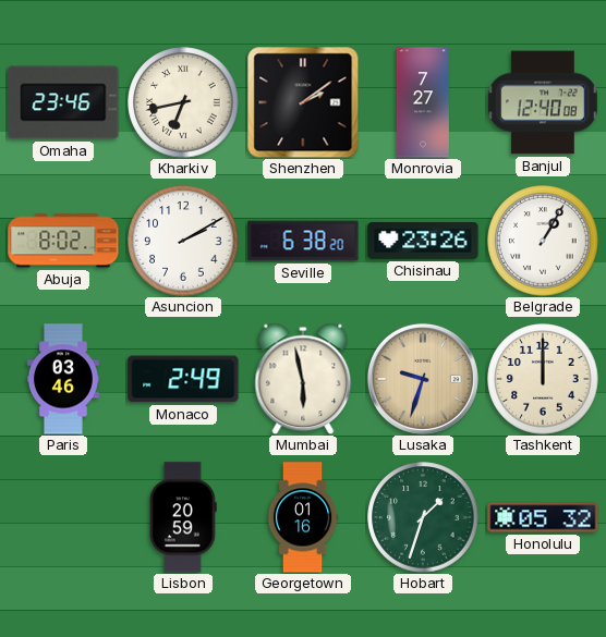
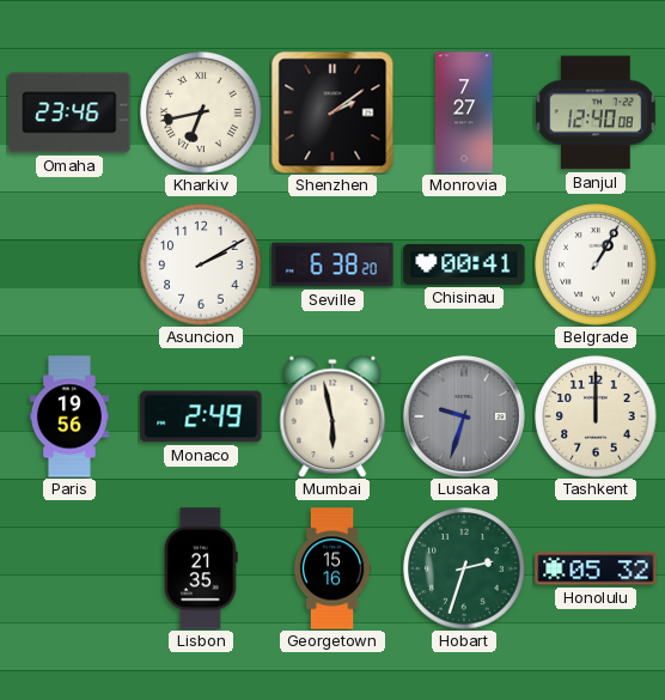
Abuja: 8:02 -> none
Chisinau: 23:26 -> 00:41
Paris: 03:46 -> 19:56
Lusaka dial: champagne -> grey
Lisbon: 20:59 -> 21:35
Georgetown: 01:16 -> 15:16
Hobart: 1:33 -> 2:33
